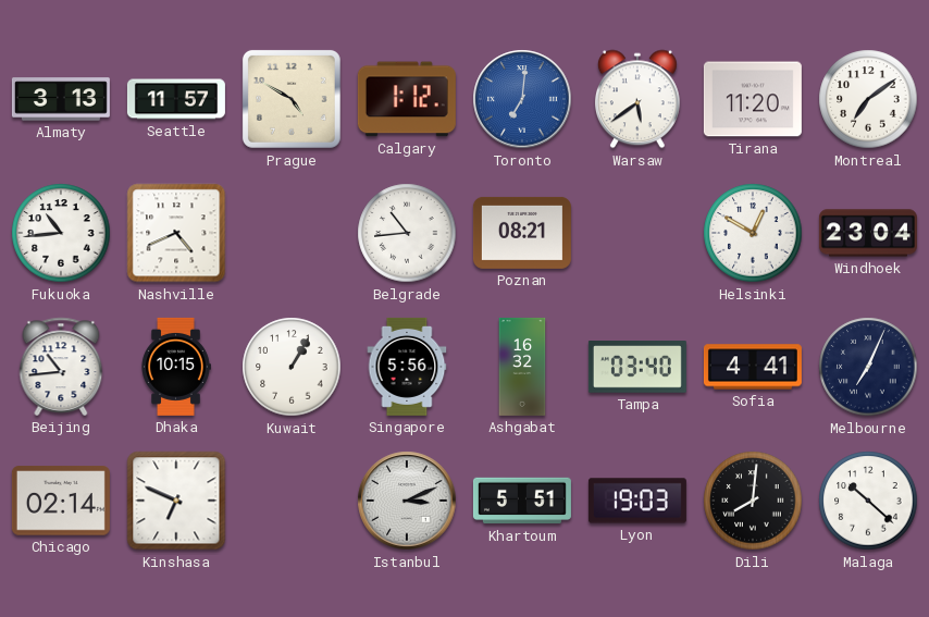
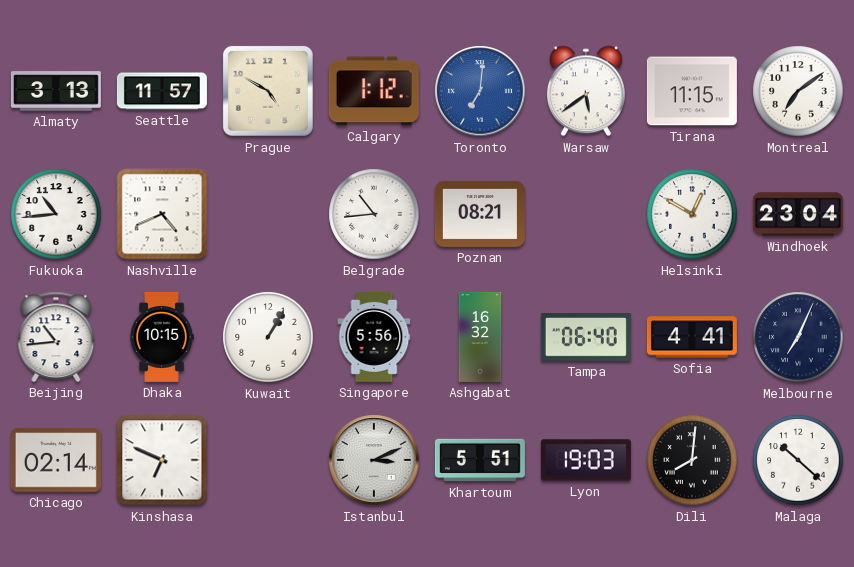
Tirana: 11:20 -> 11:15
Tampa: 03:40 -> 06:40
